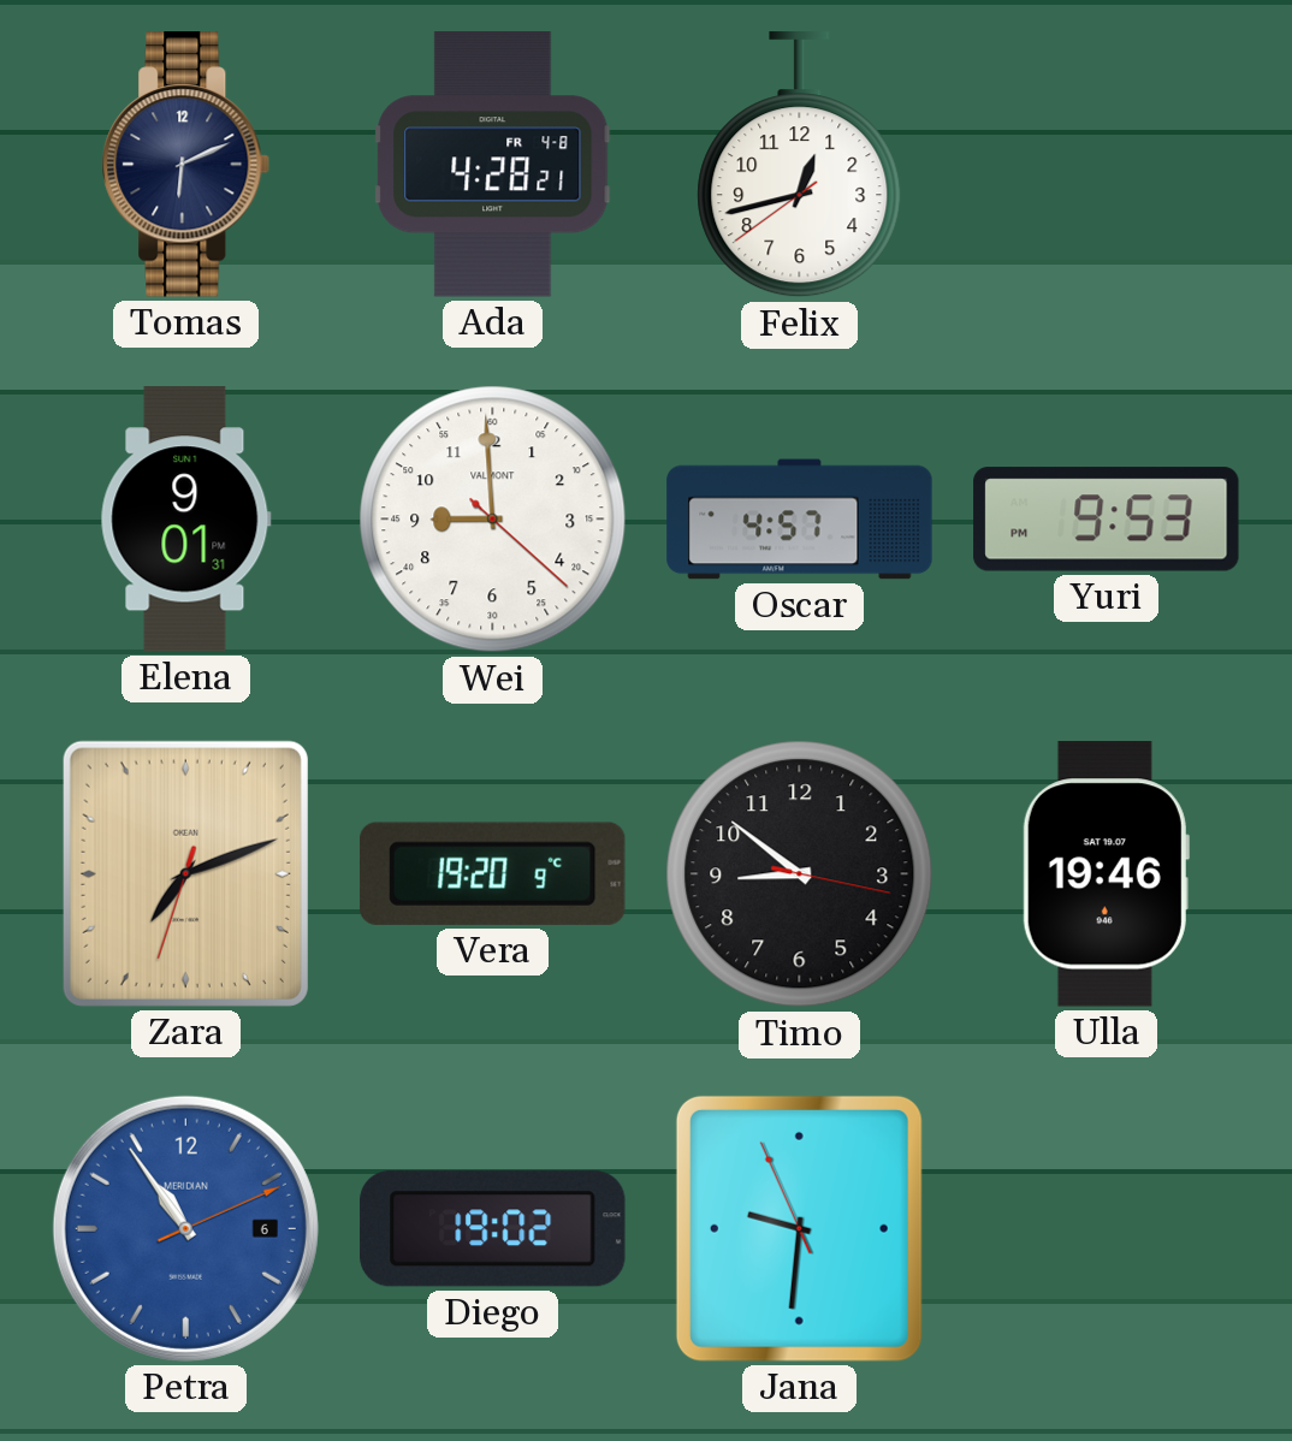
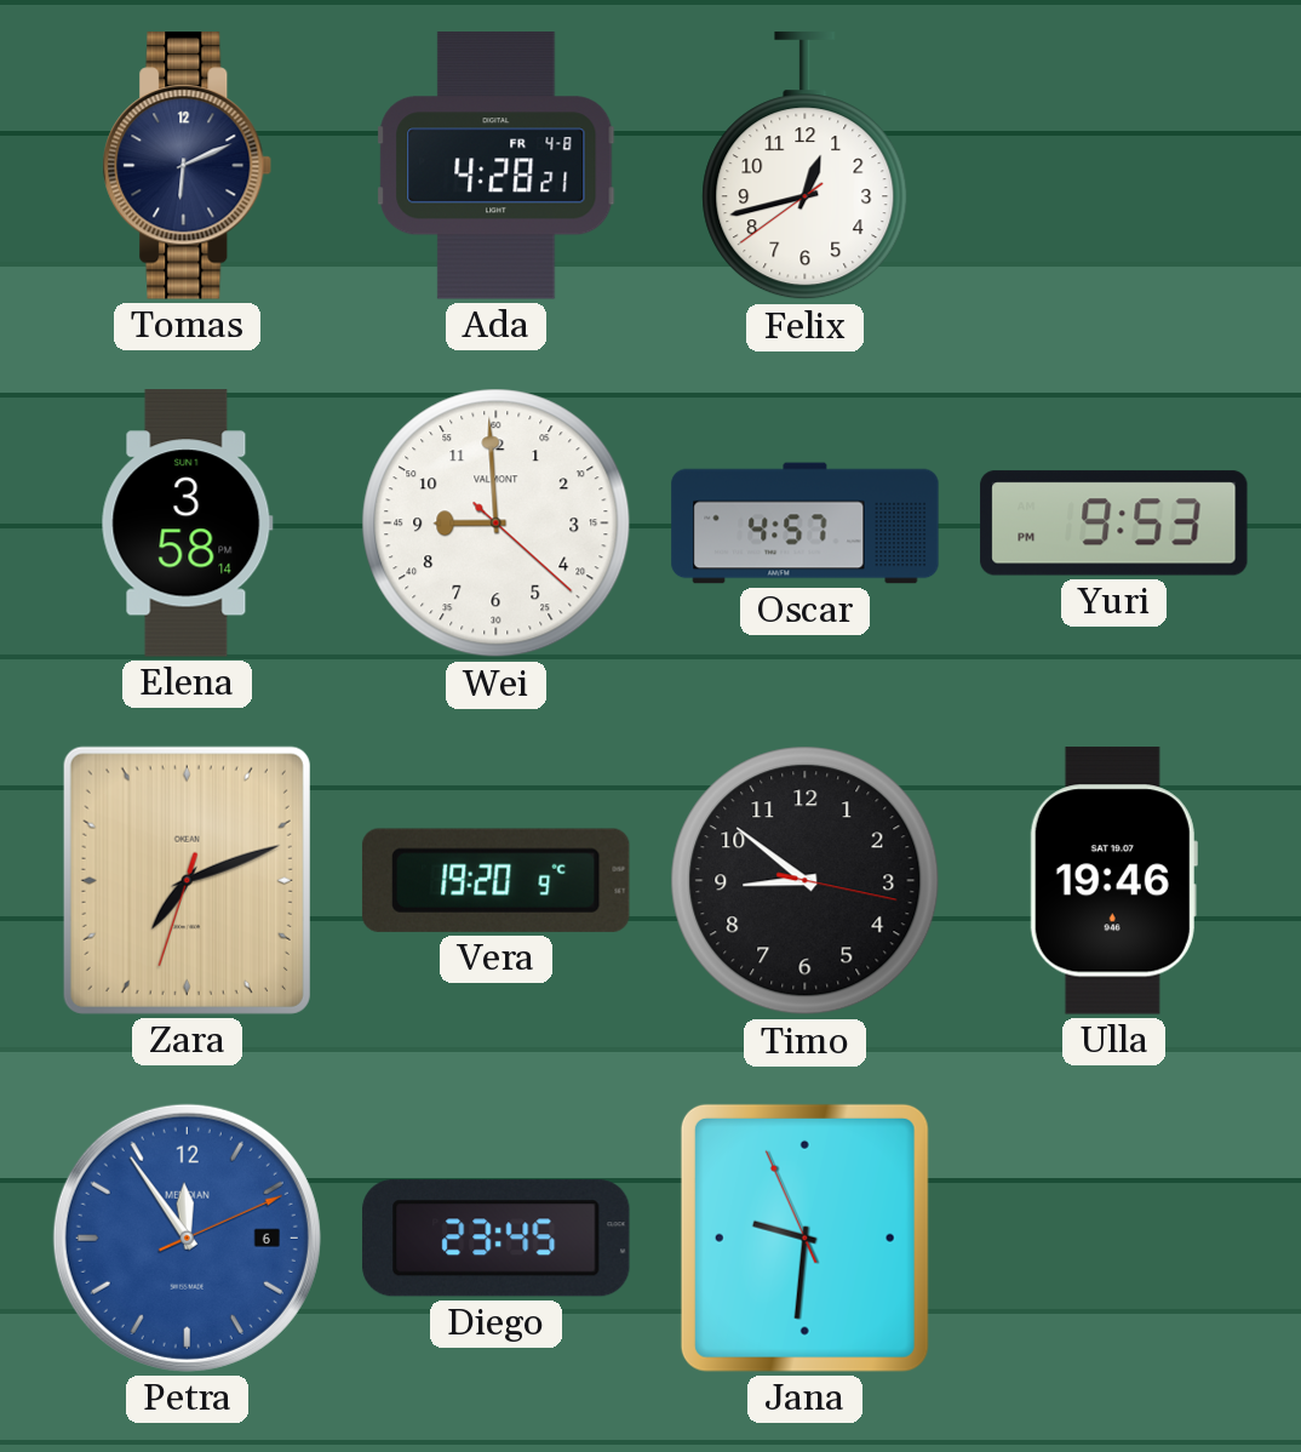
Elena: 9:01 -> 3:58
Petra: 10:54 -> 11:54
Diego: 19:02 -> 23:45
